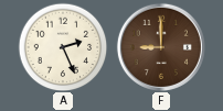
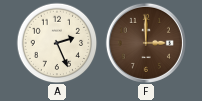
F: 9:00 -> 3:00
